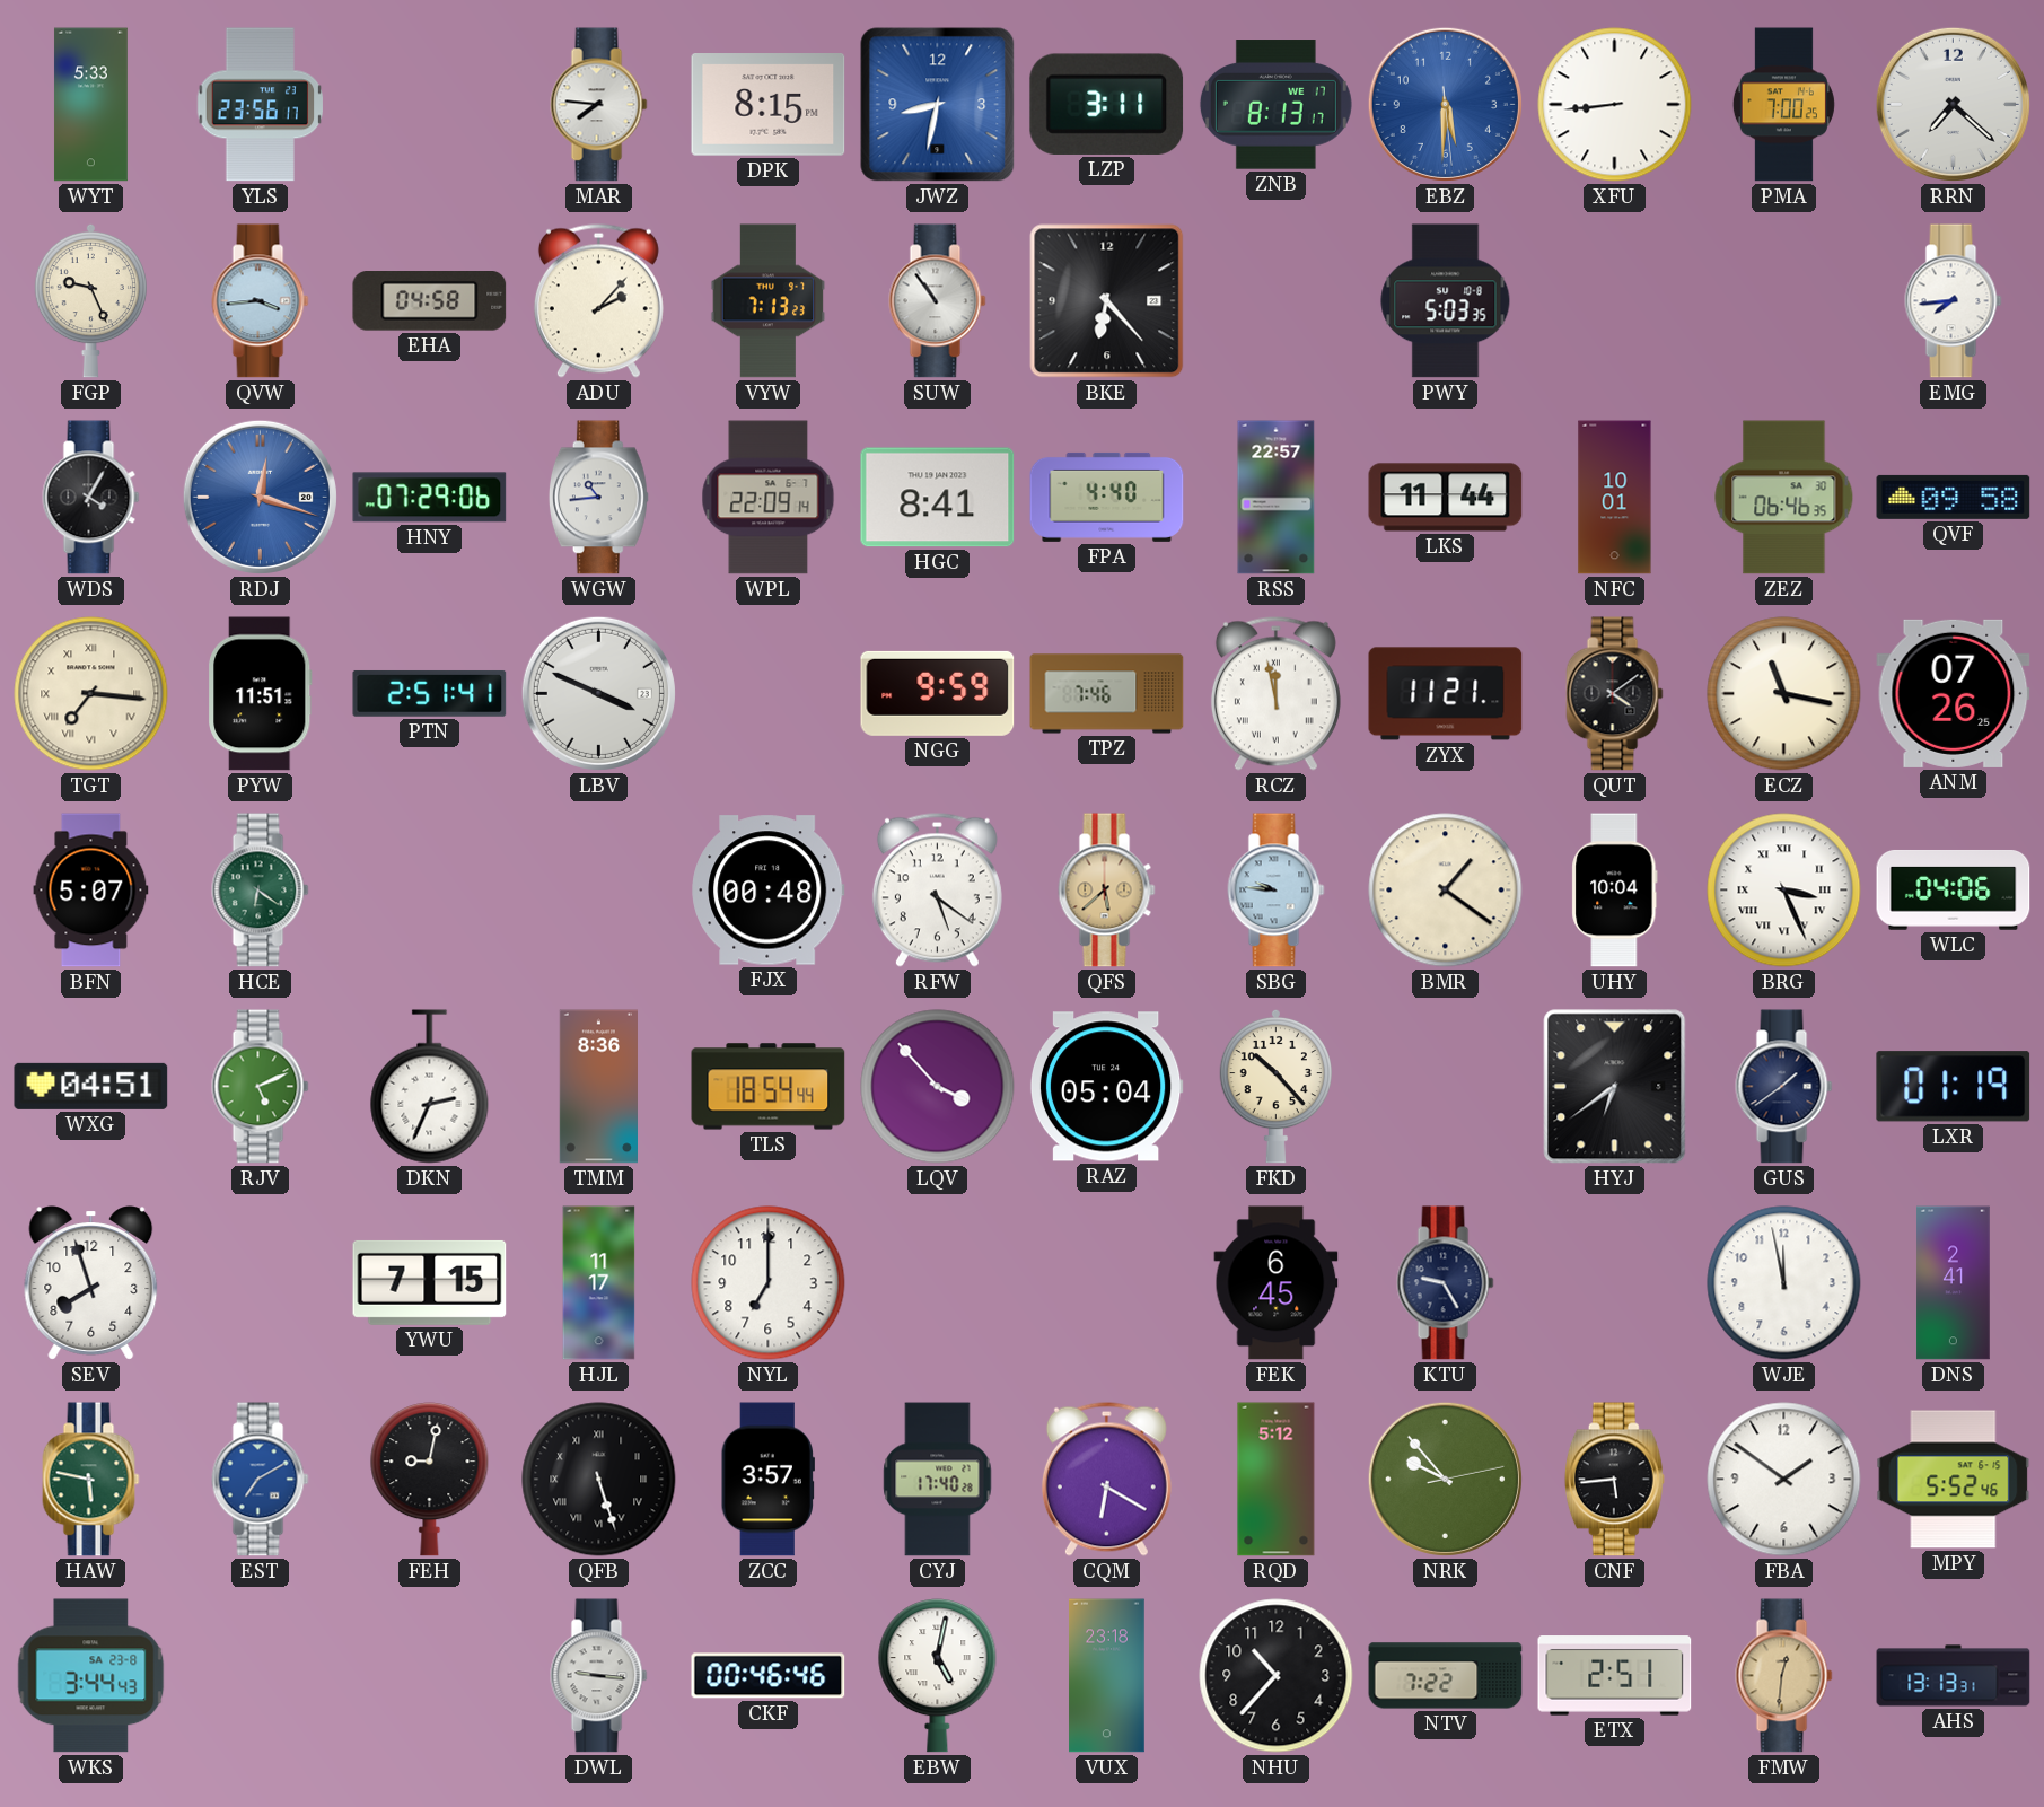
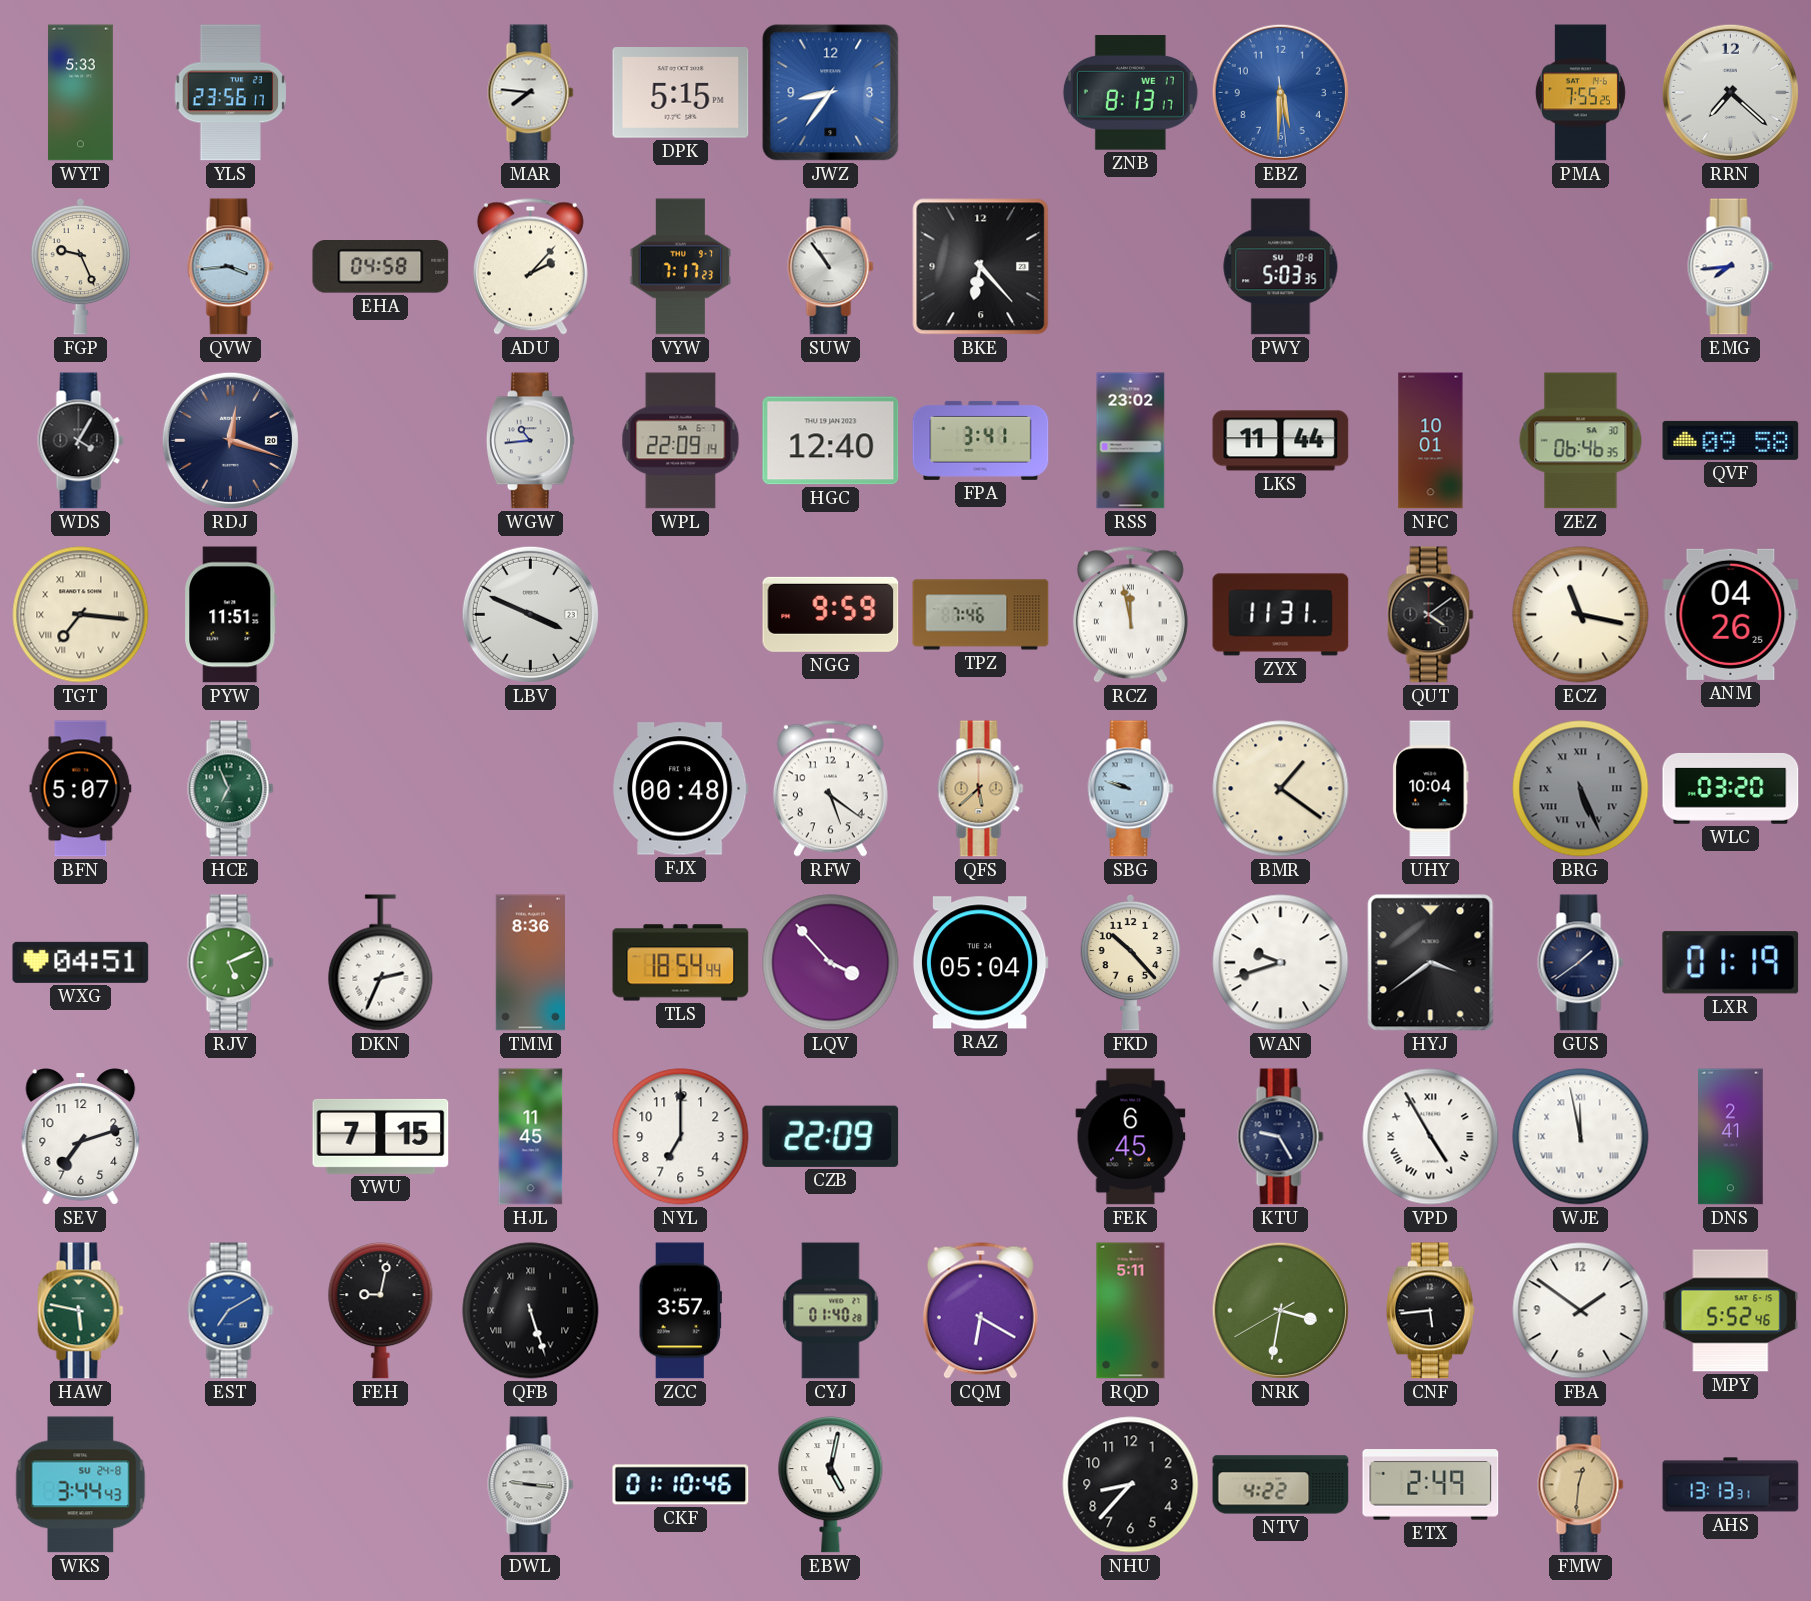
DPK: 8:15 -> 5:15
JWZ: 8:32 -> 8:36
LZP: 3:11 -> none
XFU: 8:44 -> none
PMA: 7:00 -> 7:55
VYW: 7:13 -> 7:17
RDJ dial: blue -> navy
HNY: 07:29 -> none
HGC: 8:41 -> 12:40
FPA: 4:40 -> 3:41
RSS: 22:57 -> 23:02
PTN: 2:51 -> none
ZYX: 11:21 -> 11:31
ANM: 07:26 -> 04:26
HCE: 6:21 -> 6:56
SBG: 9:46 -> 9:48
BRG: 3:26 -> 5:26
BRG dial: white -> grey
WLC: 04:06 -> 03:20
WAN: none -> 9:42
HYJ: 6:39 -> 3:39
SEV: 7:57 -> 7:12
HJL: 11:17 -> 11:45
CZB: none -> 22:09
VPD: none -> 4:55
WJE numerals: Arabic -> Roman
CYJ: 17:40 -> 01:40
RQD: 5:12 -> 5:11
NRK: 9:53 -> 3:31
WKS date: SA 23-8 -> SU 24-8
CKF: 00:46 -> 01:10
VUX: 23:18 -> none
NHU: 10:37 -> 8:37
NTV: 7:22 -> 4:22
ETX: 2:51 -> 2:49
